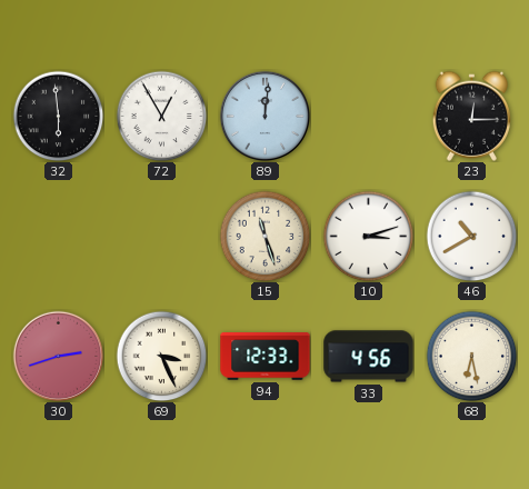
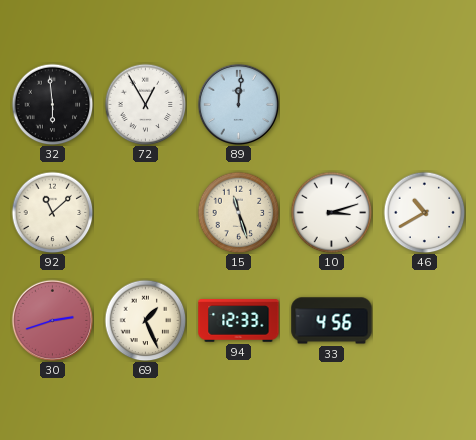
23: 12:15 -> none
92: none -> 11:08
69: 3:26 -> 1:26
68: 6:28 -> none
